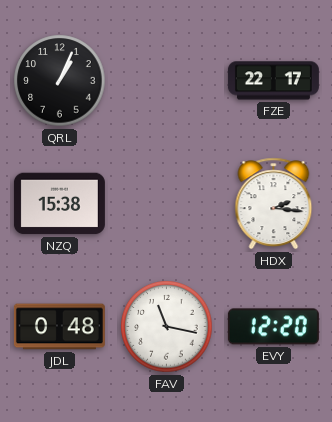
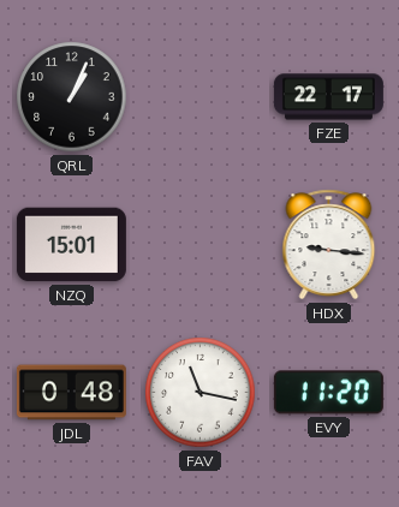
NZQ: 15:38 -> 15:01
HDX: 2:16 -> 9:16
EVY: 12:20 -> 11:20
